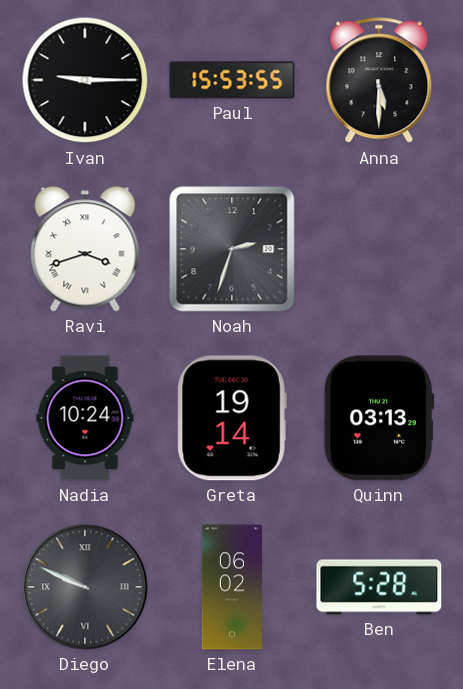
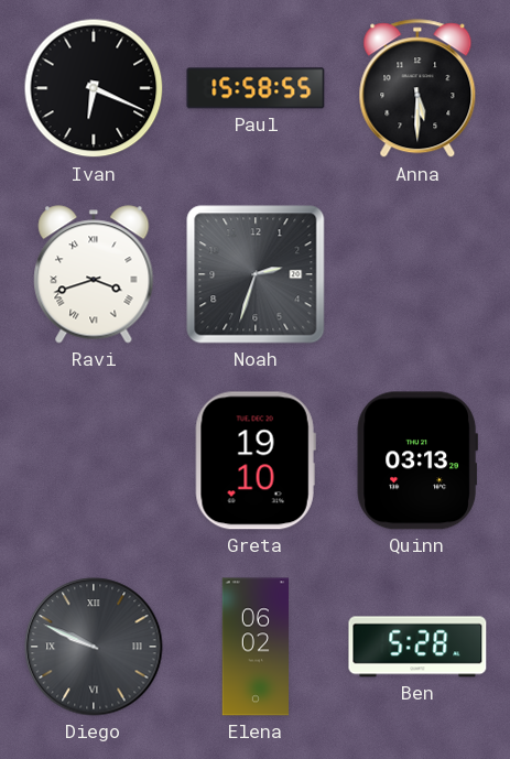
Ivan: 9:15 -> 6:19
Paul: 15:53 -> 15:58
Nadia: 10:24 -> none
Greta: 19:14 -> 19:10
